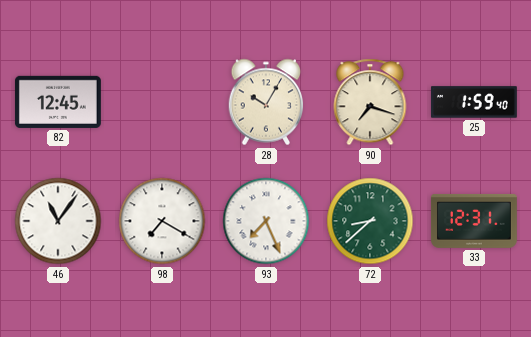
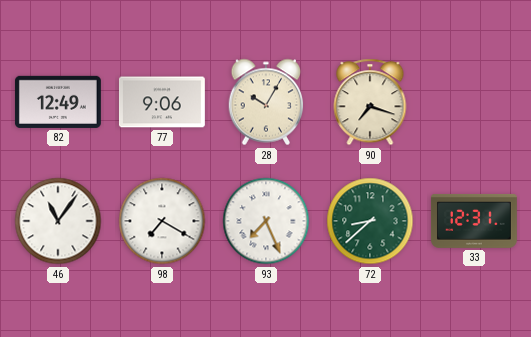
82: 12:45 -> 12:49
77: none -> 9:06
25: 1:59 -> none
